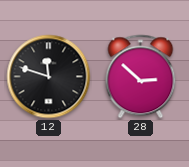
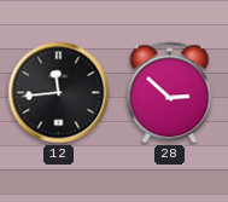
12: 11:48 -> 11:44
